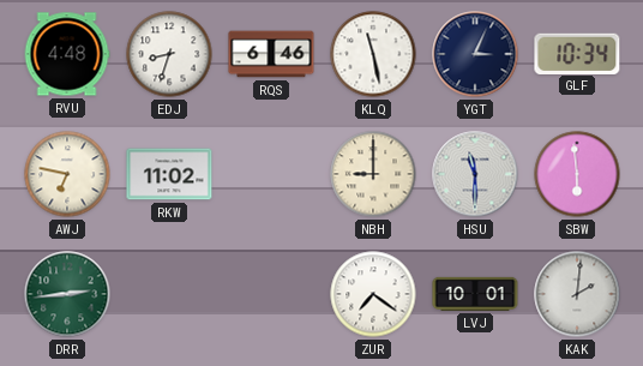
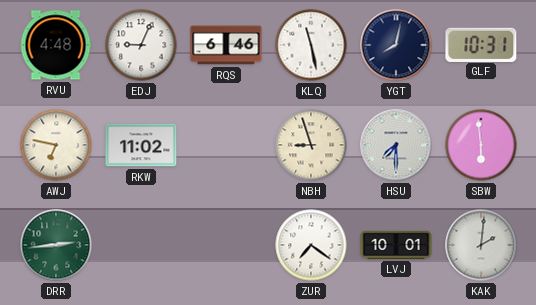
EDJ: 8:33 -> 9:04
YGT: 3:04 -> 8:02
GLF: 10:34 -> 10:31
NBH: 9:00 -> 8:57
HSU: 11:30 -> 7:30
